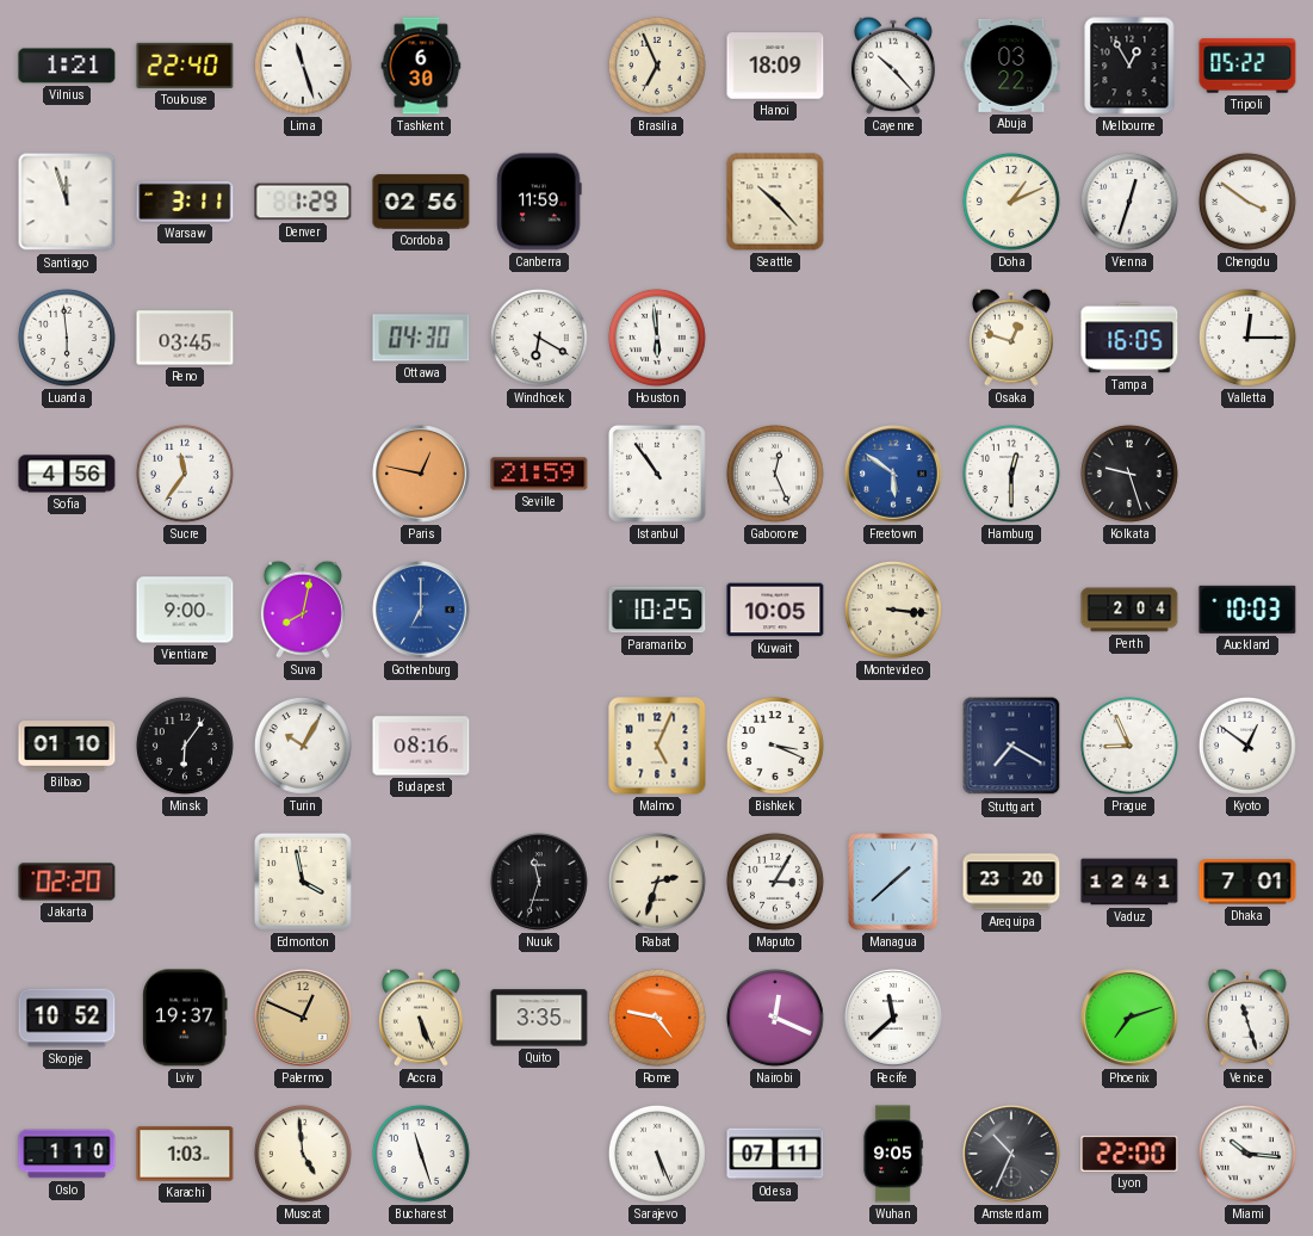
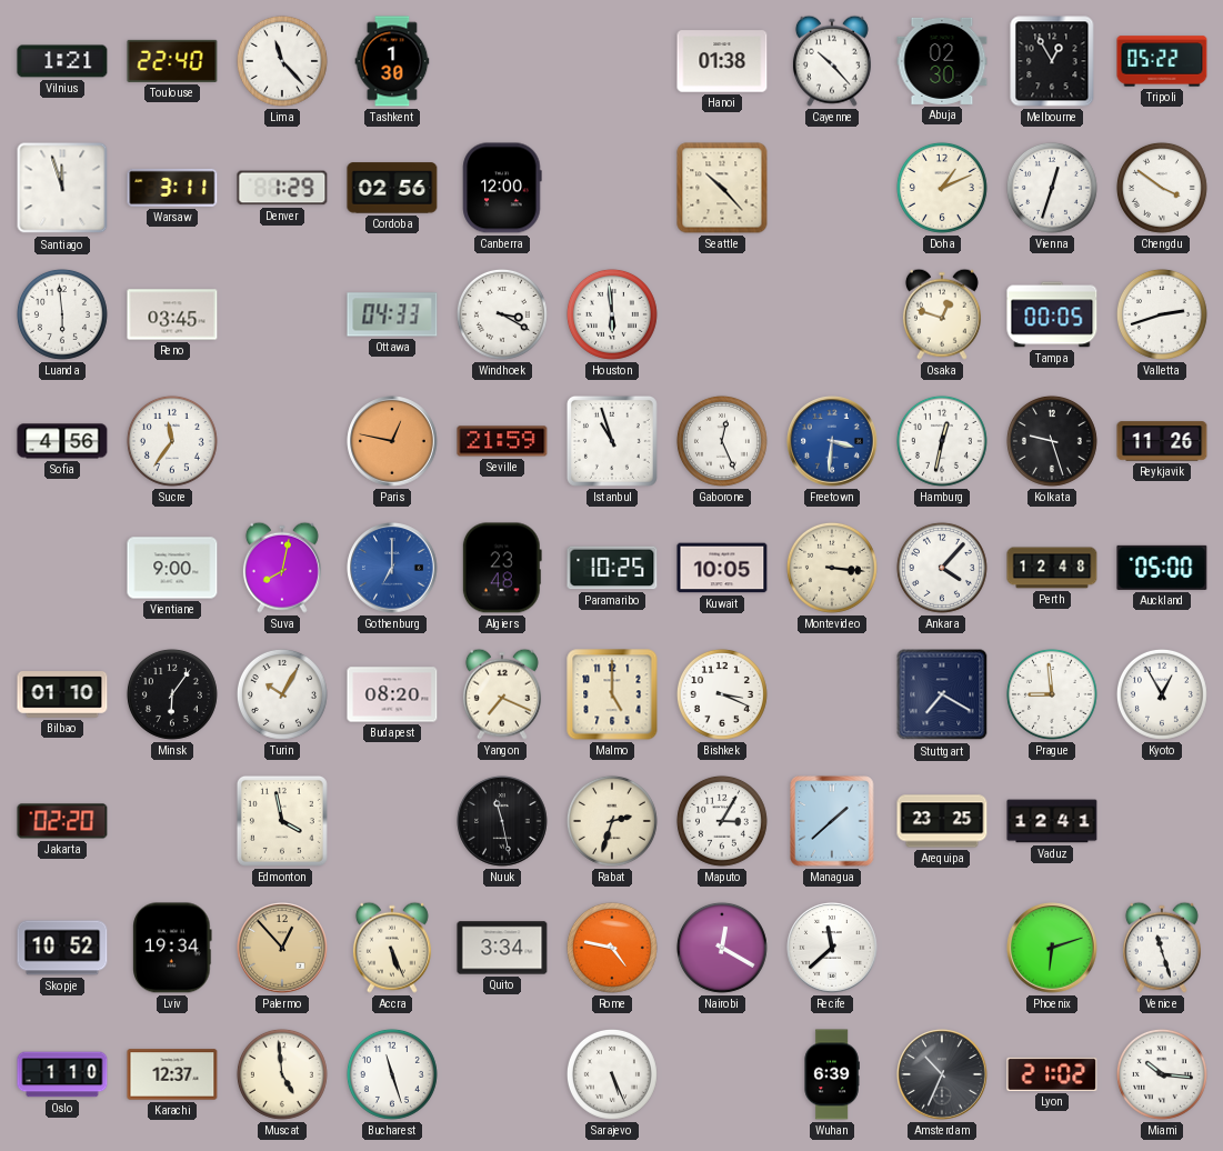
Lima: 11:27 -> 11:23
Tashkent: 6:30 -> 1:30
Brasilia: 6:56 -> none
Hanoi: 18:09 -> 01:38
Abuja: 03:22 -> 02:30
Canberra: 11:59 -> 12:00
Ottawa: 04:30 -> 04:33
Windhoek: 6:20 -> 3:20
Tampa: 16:05 -> 00:05
Valletta: 12:15 -> 2:42
Istanbul: 10:54 -> 10:57
Freetown: 5:51 -> 3:31
Hamburg: 12:30 -> 12:32
Reykjavik: none -> 11:26
Algiers: none -> 23:48
Ankara: none -> 4:07
Perth: 2:04 -> 12:48
Auckland: 10:03 -> 05:00
Budapest: 08:16 -> 08:20
Yangon: none -> 7:19
Malmo: 5:04 -> 5:00
Prague: 8:56 -> 8:59
Kyoto: 12:51 -> 12:55
Nuuk: 11:33 -> 11:28
Arequipa: 23:20 -> 23:25
Dhaka: 7:01 -> none
Lviv: 19:37 -> 19:34
Palermo: 12:49 -> 12:53
Quito: 3:35 -> 3:34
Nairobi: 12:19 -> 12:20
Phoenix: 7:12 -> 6:12
Karachi: 1:03 -> 12:37
Odesa: 07:11 -> none
Wuhan: 9:05 -> 6:39
Lyon: 22:00 -> 21:02
